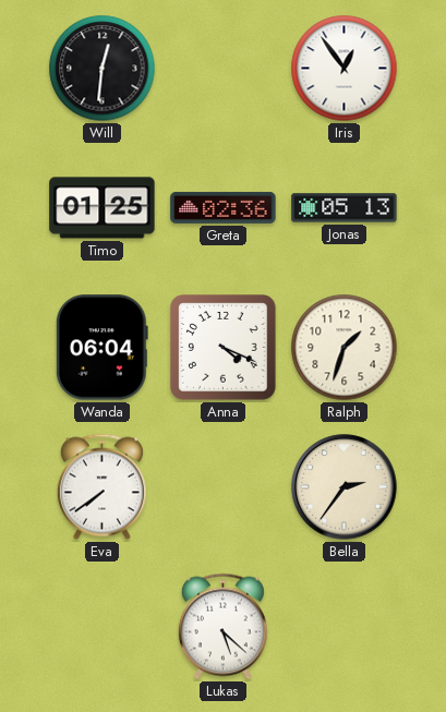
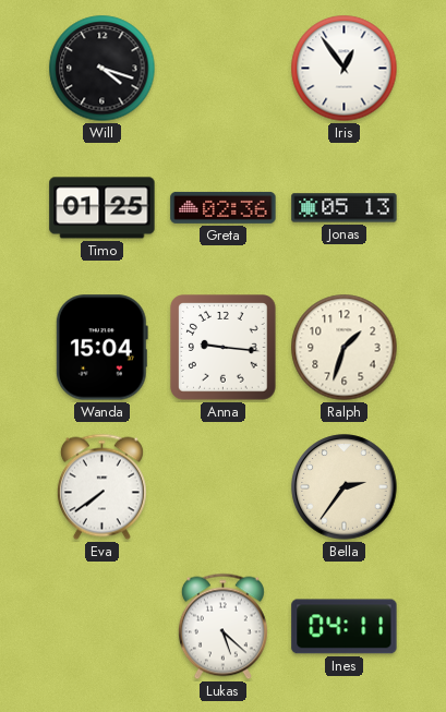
Will: 12:31 -> 4:18
Wanda: 06:04 -> 15:04
Anna: 4:19 -> 9:16
Ines: none -> 04:11
